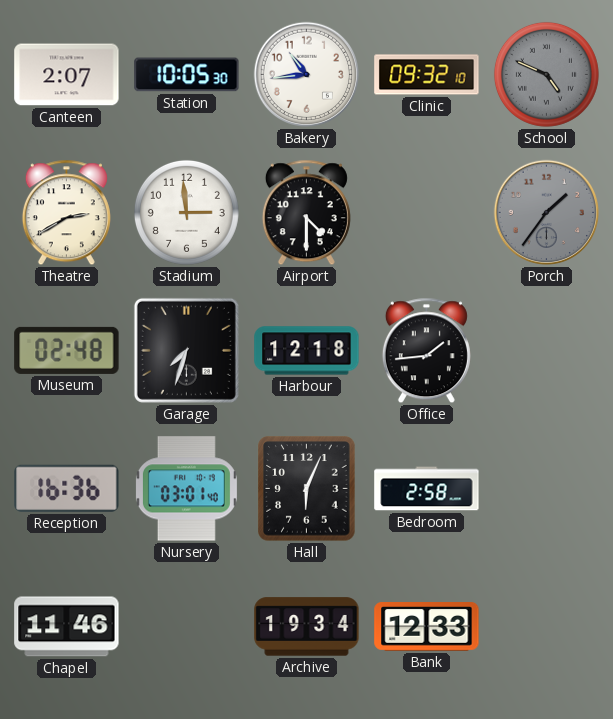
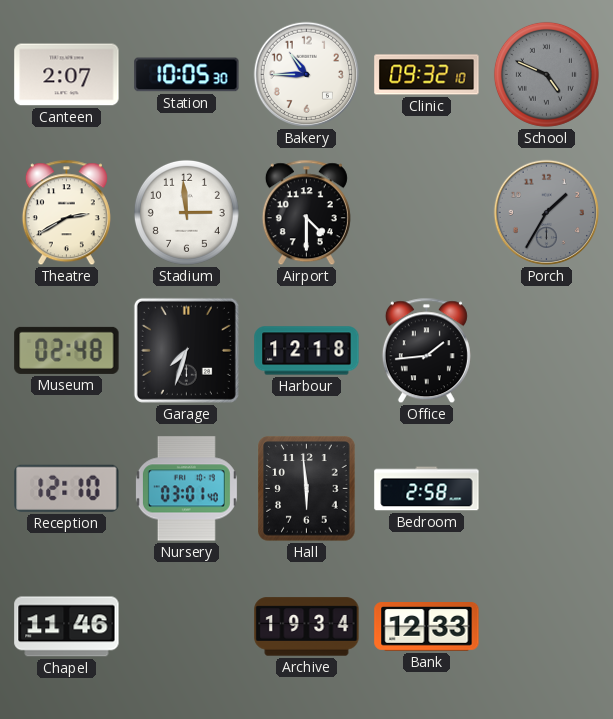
Bakery: 10:44 -> 10:45
Porch: 1:36 -> 1:35
Reception: 16:36 -> 12:10
Hall: 6:04 -> 5:59
